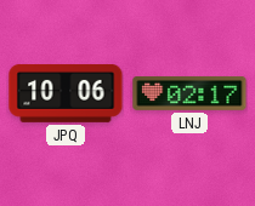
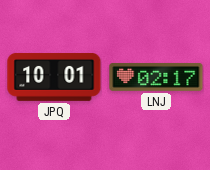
JPQ: 10:06 -> 10:01
